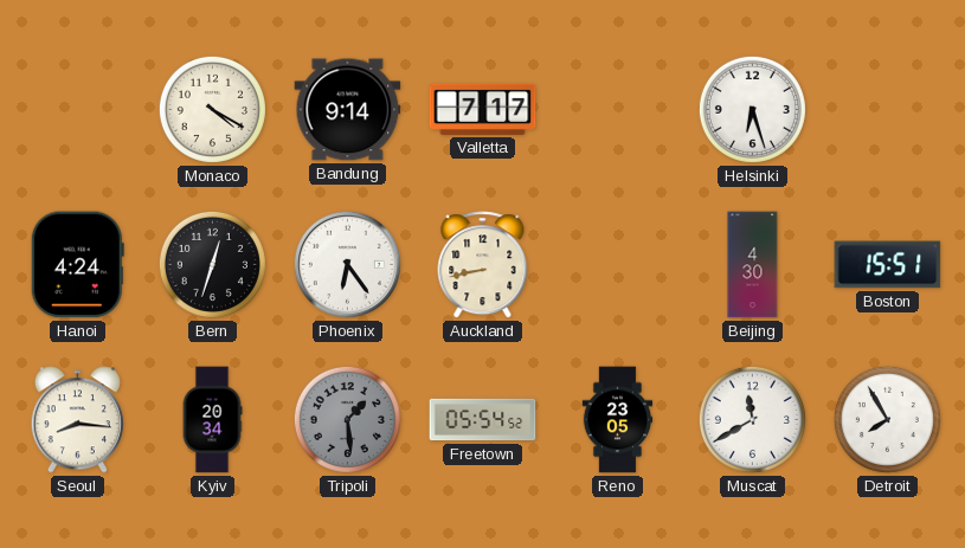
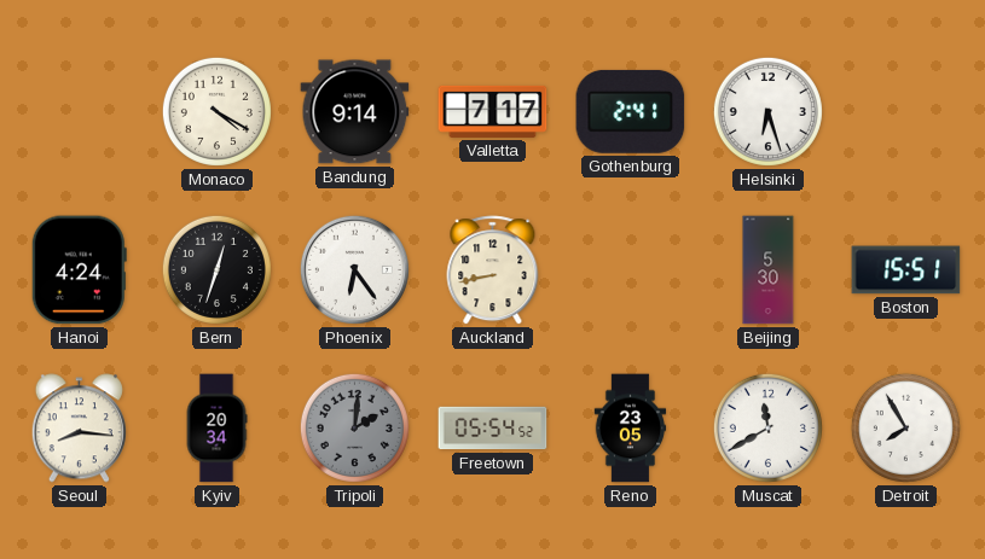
Gothenburg: none -> 2:41
Beijing: 4:30 -> 5:30
Tripoli: 1:29 -> 2:01
